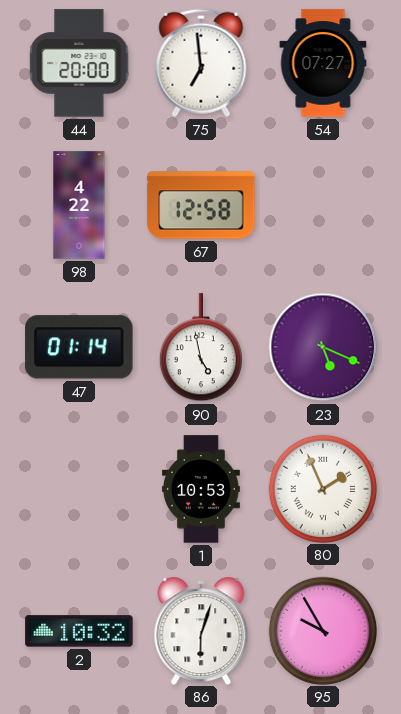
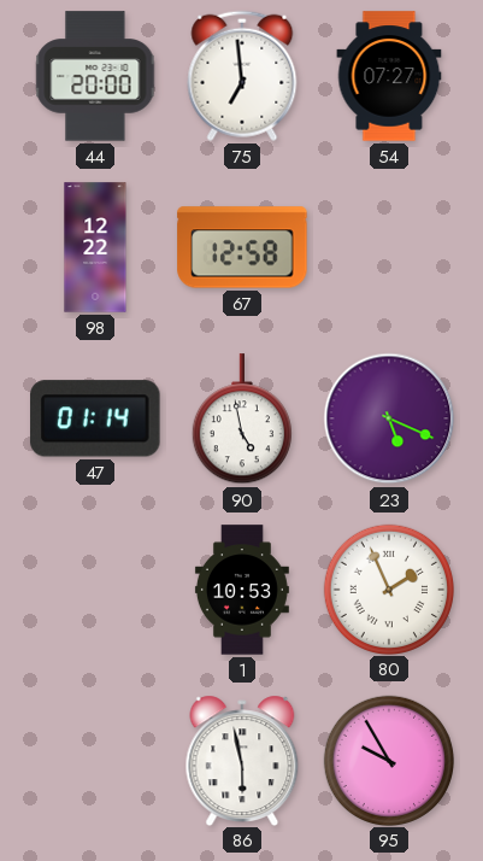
98: 4:22 -> 12:22
2: 10:32 -> none
86: 6:03 -> 5:58
